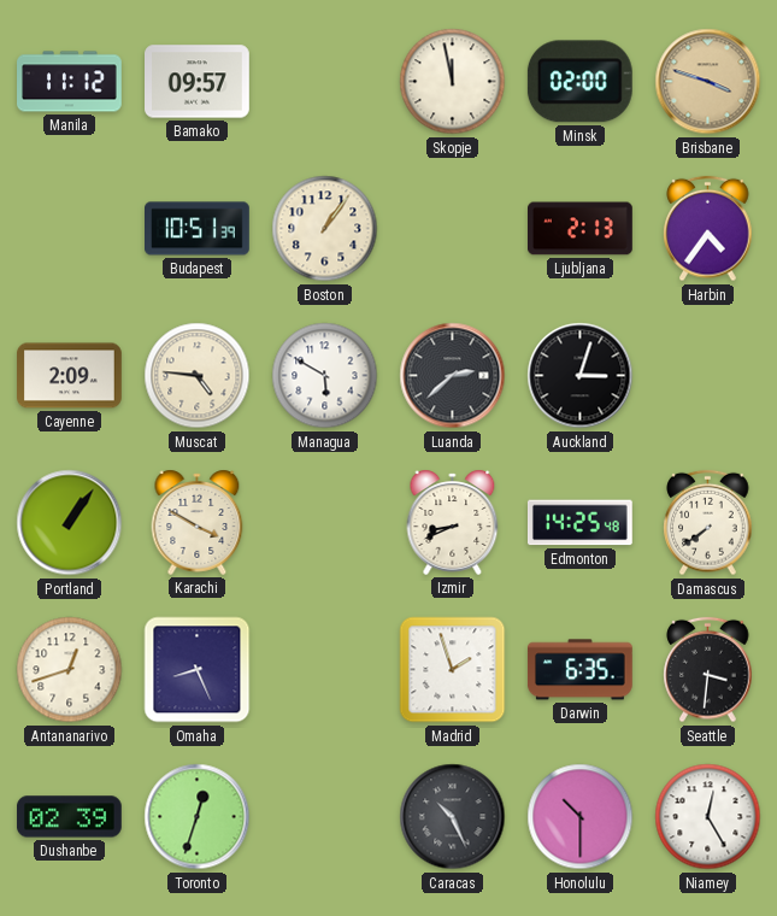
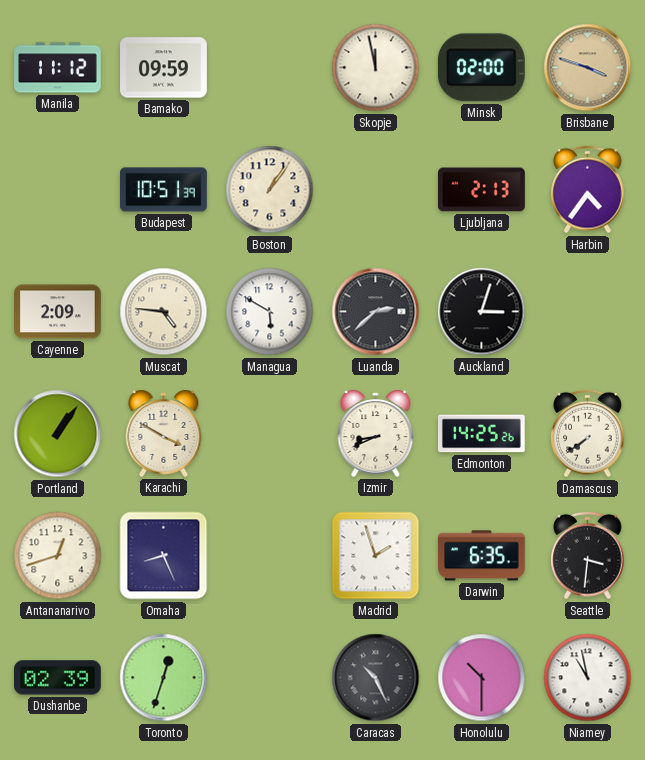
Bamako: 09:57 -> 09:59
Edmonton: 14:25:48 -> 14:25:26
Niamey: 12:25 -> 10:58
